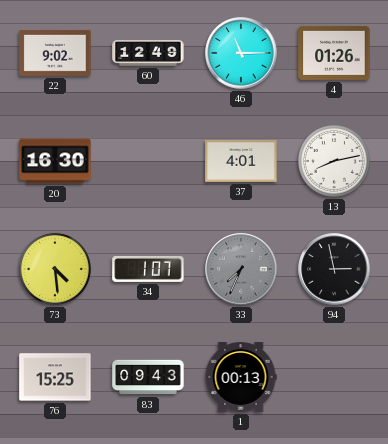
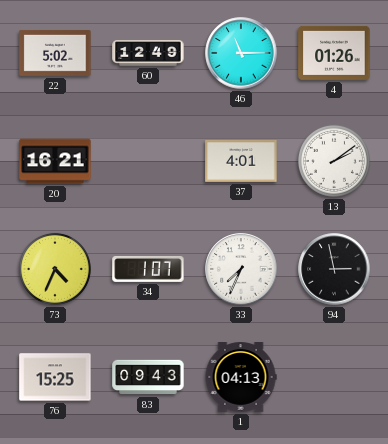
22: 9:02 -> 5:02
20: 16:30 -> 16:21
13: 8:13 -> 2:09
73: 4:29 -> 4:34
33 dial: grey -> white
1: 00:13 -> 04:13
